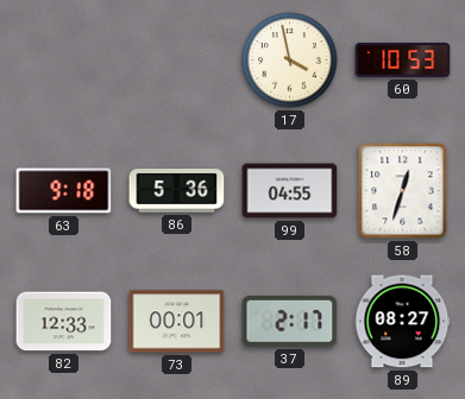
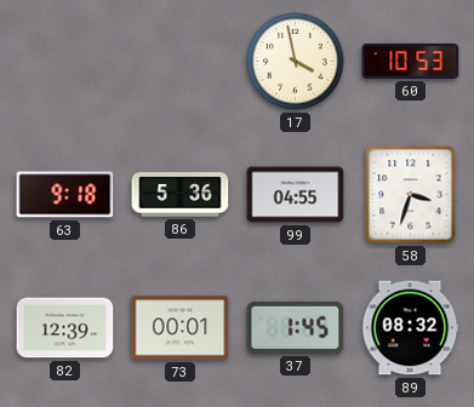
58: 12:33 -> 3:33
82: 12:33 -> 12:39
37: 2:17 -> 1:45
89: 08:27 -> 08:32
